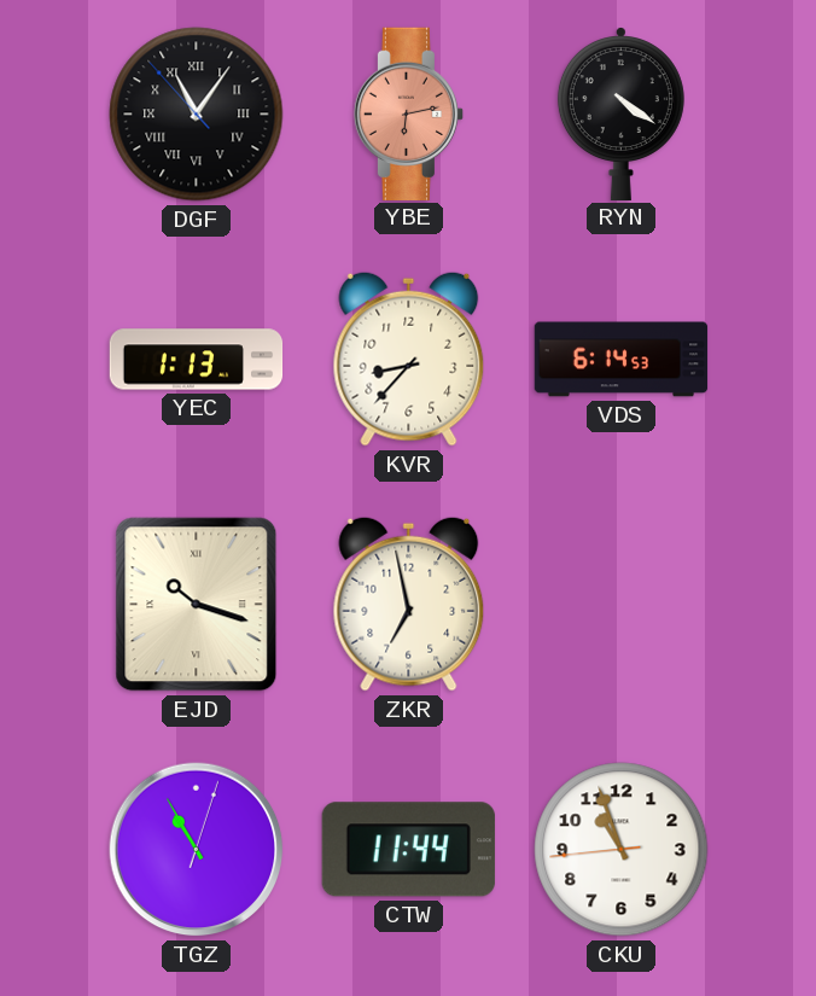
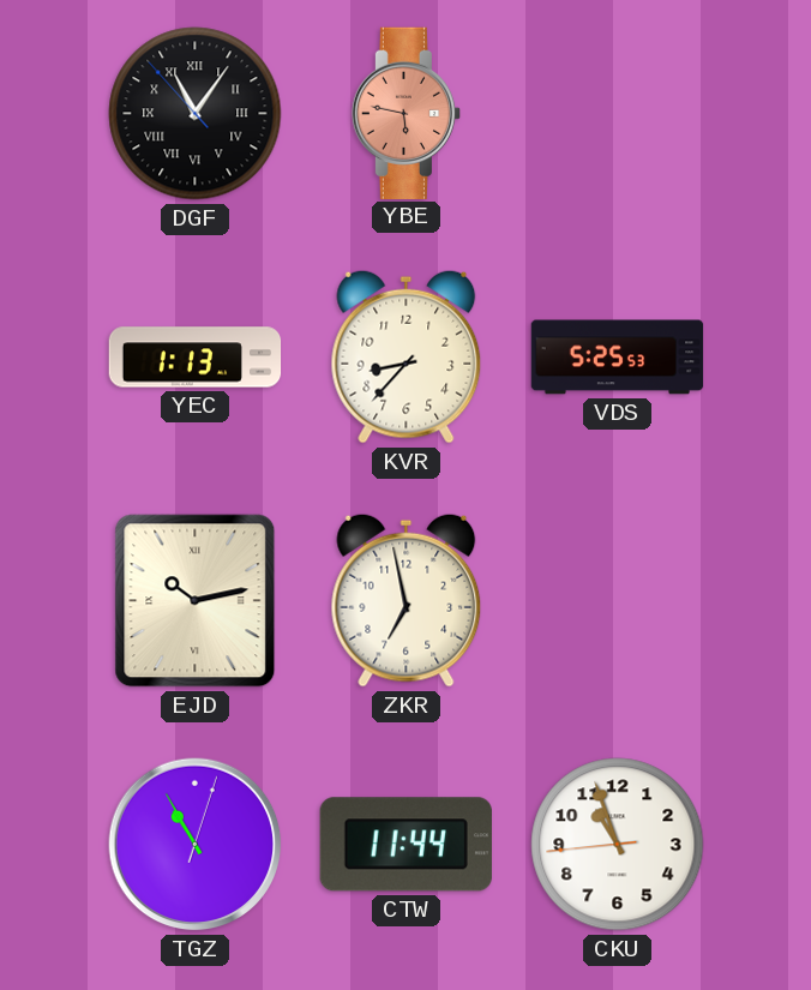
YBE: 6:13 -> 5:47
RYN: 4:21 -> none
VDS: 6:14 -> 5:25
EJD: 10:18 -> 10:13
